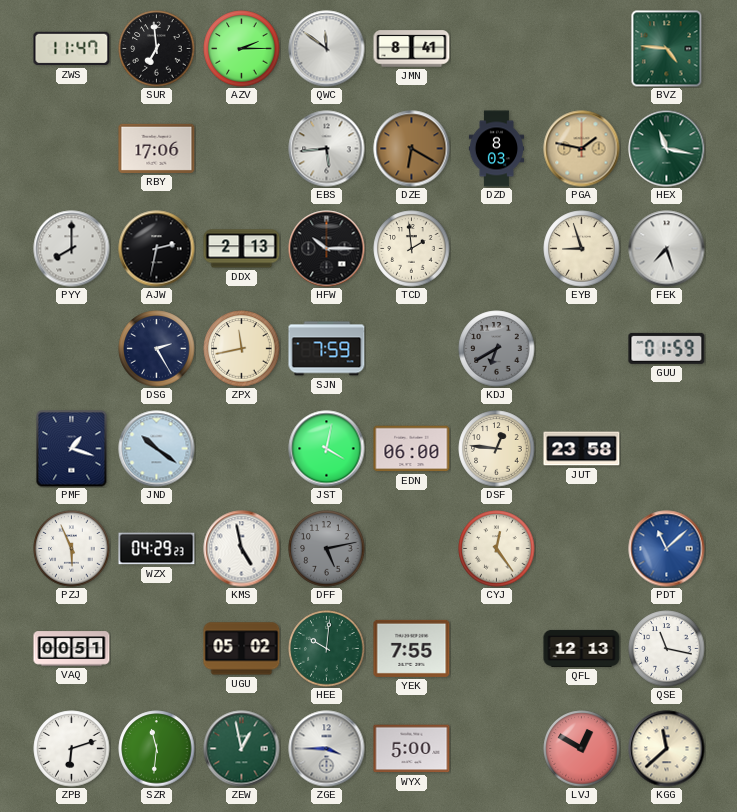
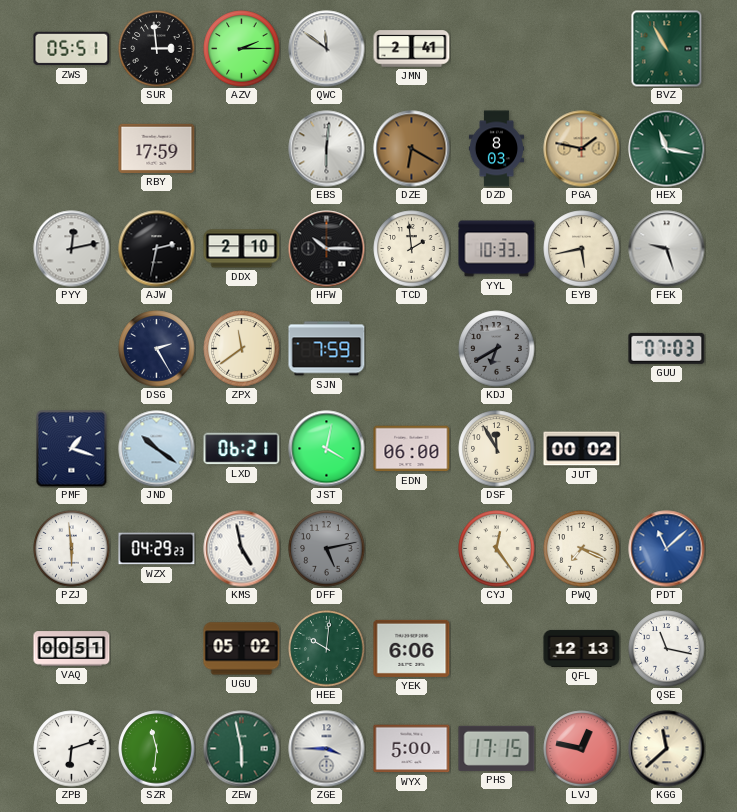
ZWS: 11:47 -> 05:51
SUR: 6:59 -> 2:59
JMN: 8:41 -> 2:41
BVZ: 4:46 -> 10:55
RBY: 17:06 -> 17:59
EBS: 5:44 -> 6:01
PYY: 8:00 -> 12:13
DDX: 2:13 -> 2:10
YYL: none -> 10:33
EYB: 8:57 -> 5:43
FEK: 7:27 -> 9:27
ZPX: 11:43 -> 11:39
GUU: 01:59 -> 07:03
LXD: none -> 06:21
DSF: 12:46 -> 11:55
JUT: 23:58 -> 00:02
PZJ: 5:56 -> 5:59
PWQ: none -> 7:19
YEK: 7:55 -> 6:06
ZEW: 12:58 -> 5:58
PHS: none -> 17:15
LVJ: 12:50 -> 12:47
